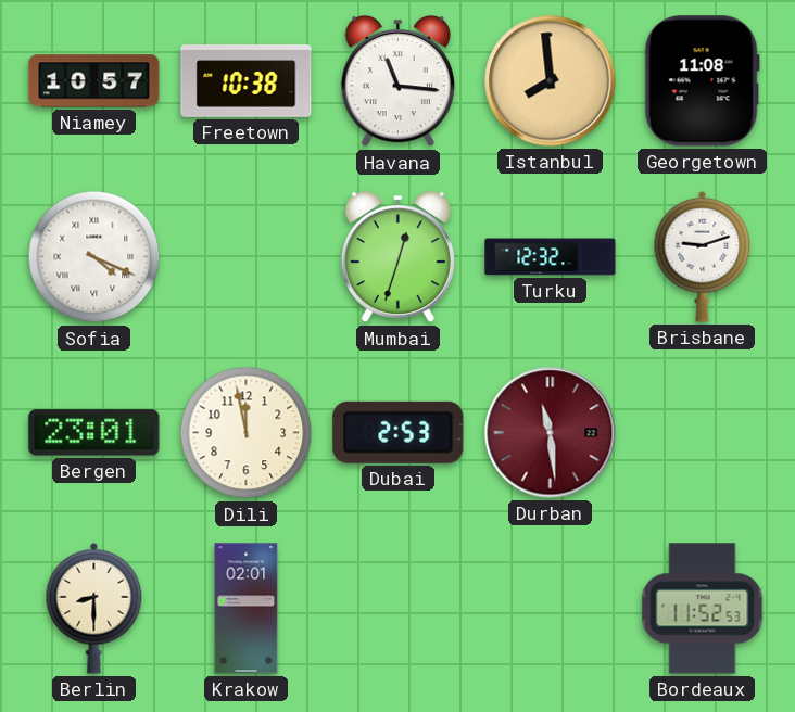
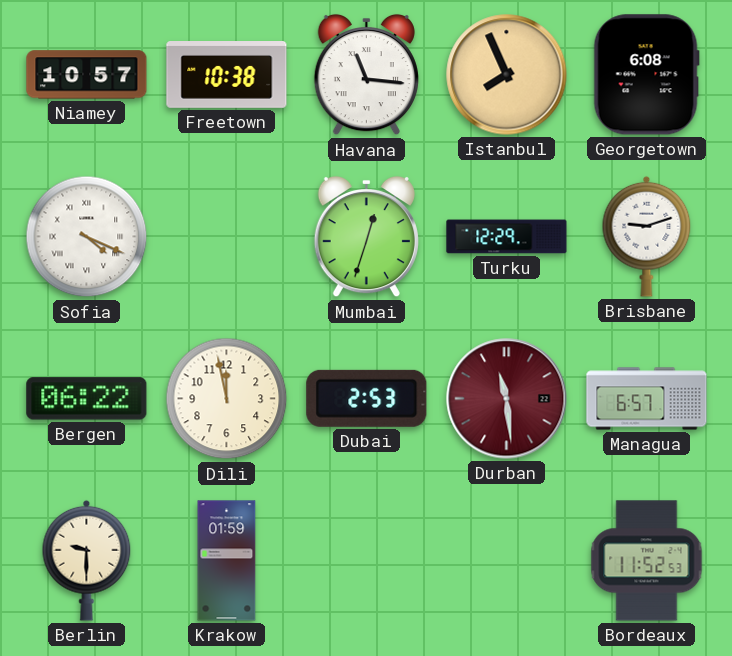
Istanbul: 7:59 -> 7:56
Georgetown: 11:08 -> 6:08
Turku: 12:32 -> 12:29
Bergen: 23:01 -> 06:22
Managua: none -> 6:57
Berlin: 8:30 -> 9:30
Krakow: 02:01 -> 01:59
